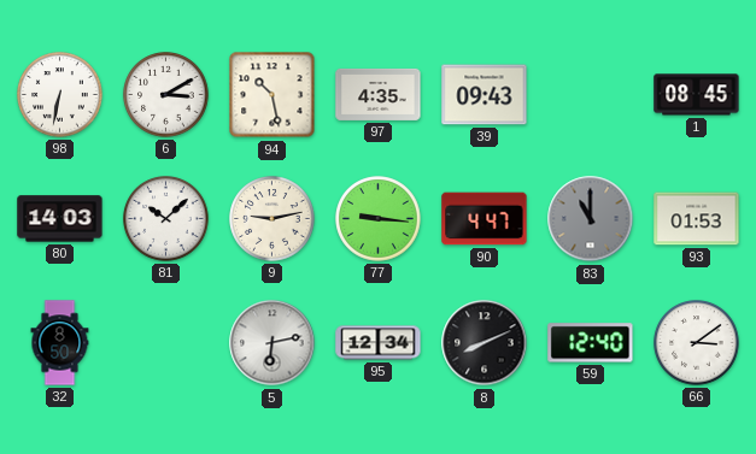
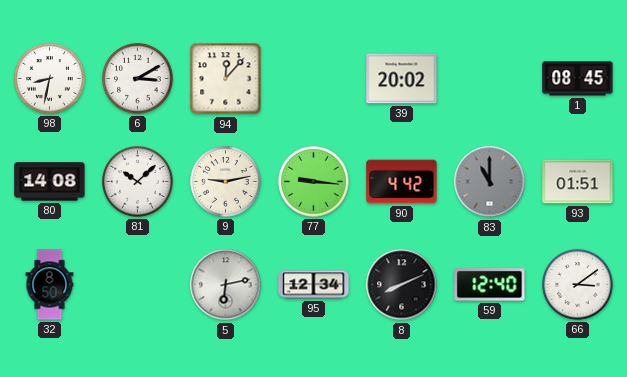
98: 6:32 -> 8:32
94: 10:28 -> 12:07
97: 4:35 -> none
39: 09:43 -> 20:02
80: 14:03 -> 14:08
90: 4:47 -> 4:42
93: 01:53 -> 01:51
